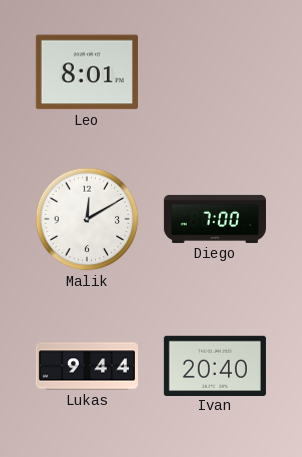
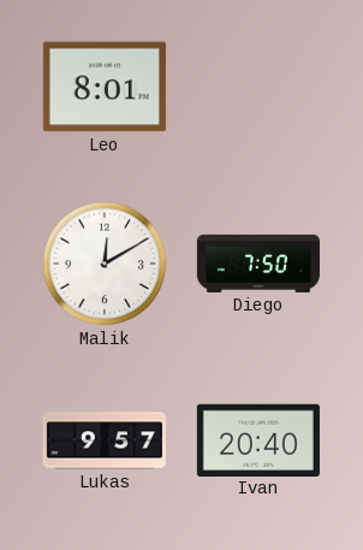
Diego: 7:00 -> 7:50
Lukas: 9:44 -> 9:57
